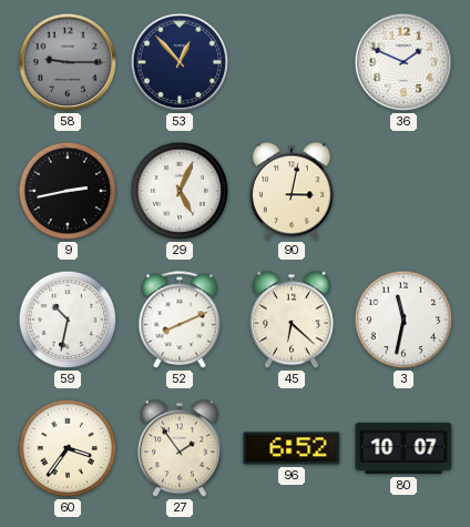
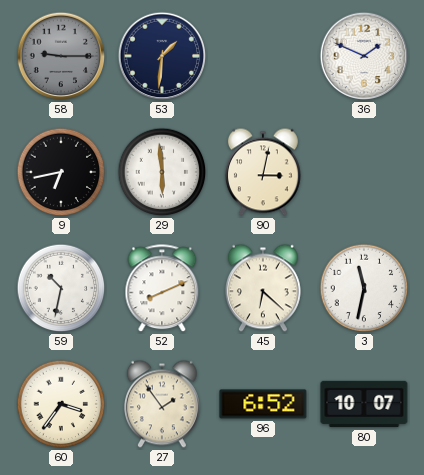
53: 12:53 -> 1:31
9: 2:43 -> 6:43
29: 5:04 -> 5:59
